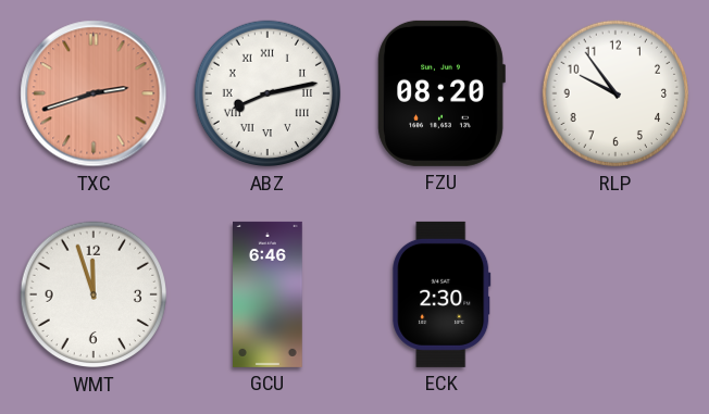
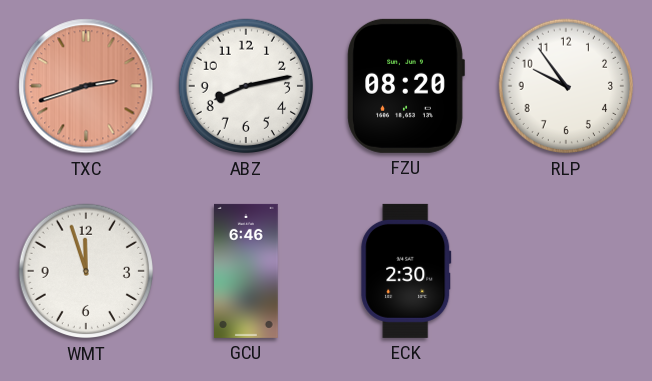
ABZ numerals: Roman -> Arabic
